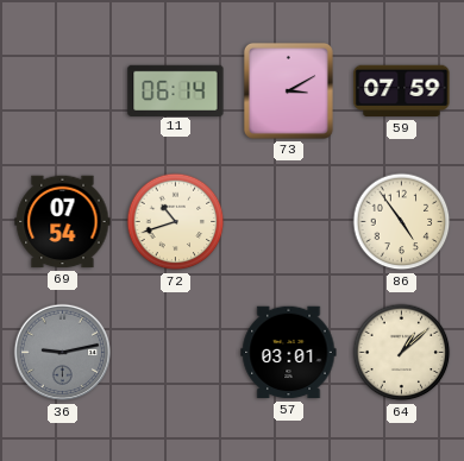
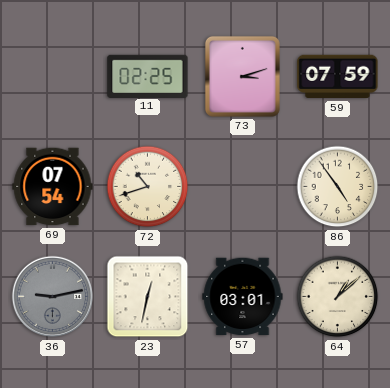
11: 06:14 -> 02:25
73: 3:10 -> 3:12
23: none -> 12:32
